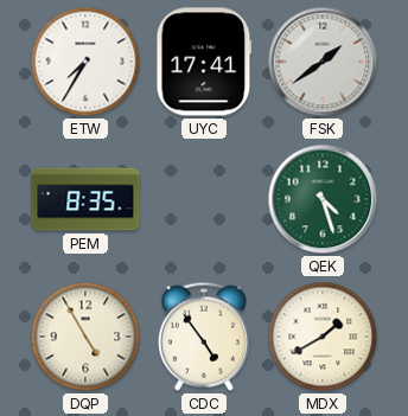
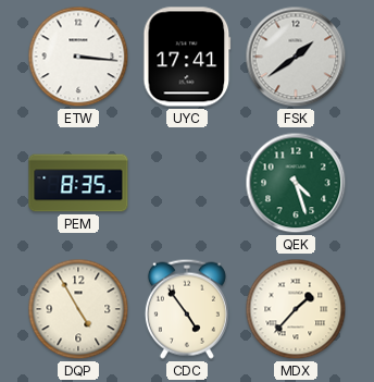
ETW: 7:35 -> 3:16
MDX: 1:40 -> 1:37
